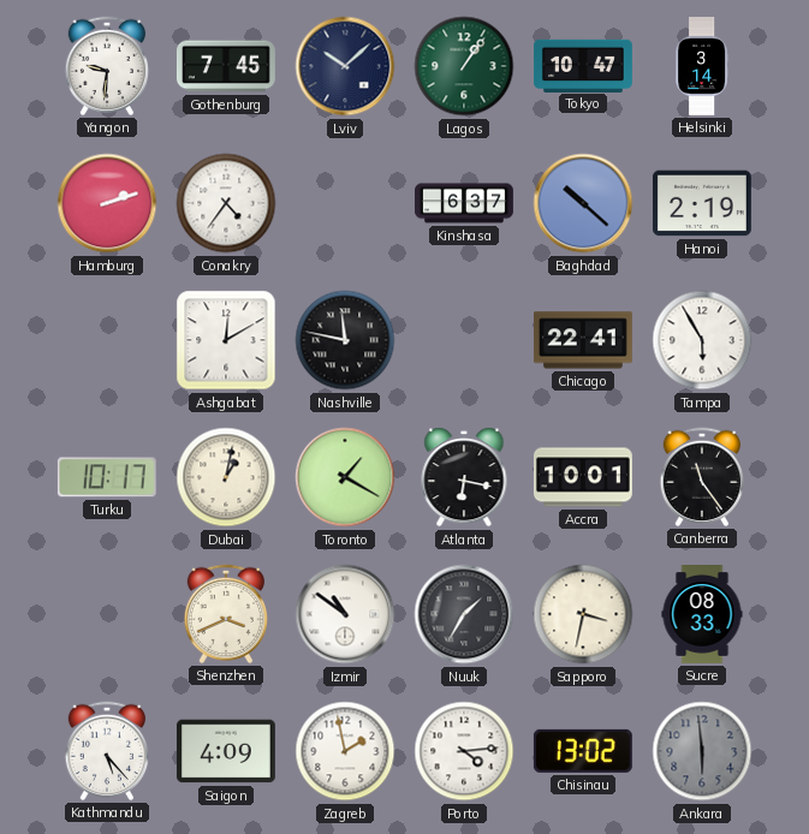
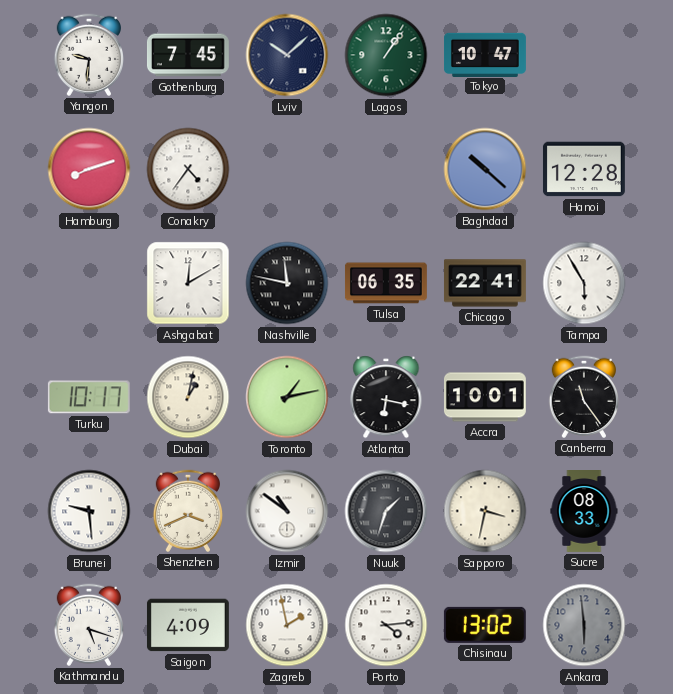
Helsinki: 3:14 -> none
Hamburg: 2:12 -> 8:12
Kinshasa: 6:37 -> none
Hanoi: 2:19 -> 12:28
Tulsa: none -> 06:35
Toronto: 1:20 -> 1:13
Brunei: none -> 9:29
Nuuk: 1:35 -> 1:33
Kathmandu: 5:23 -> 5:18
